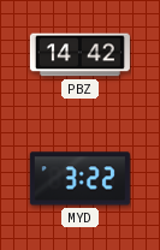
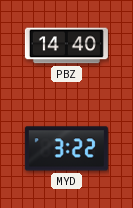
PBZ: 14:42 -> 14:40
